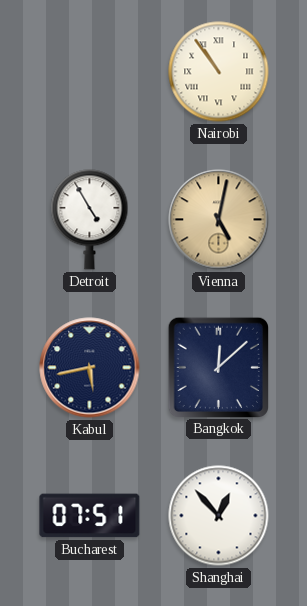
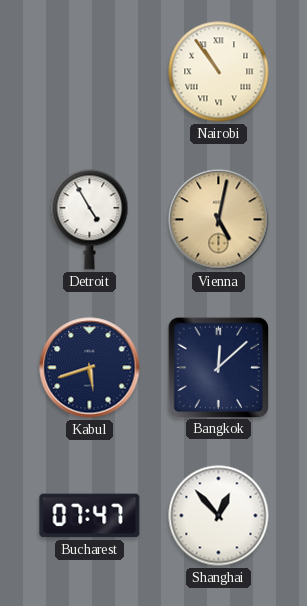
Kabul: 5:43 -> 5:42
Bucharest: 07:51 -> 07:47
